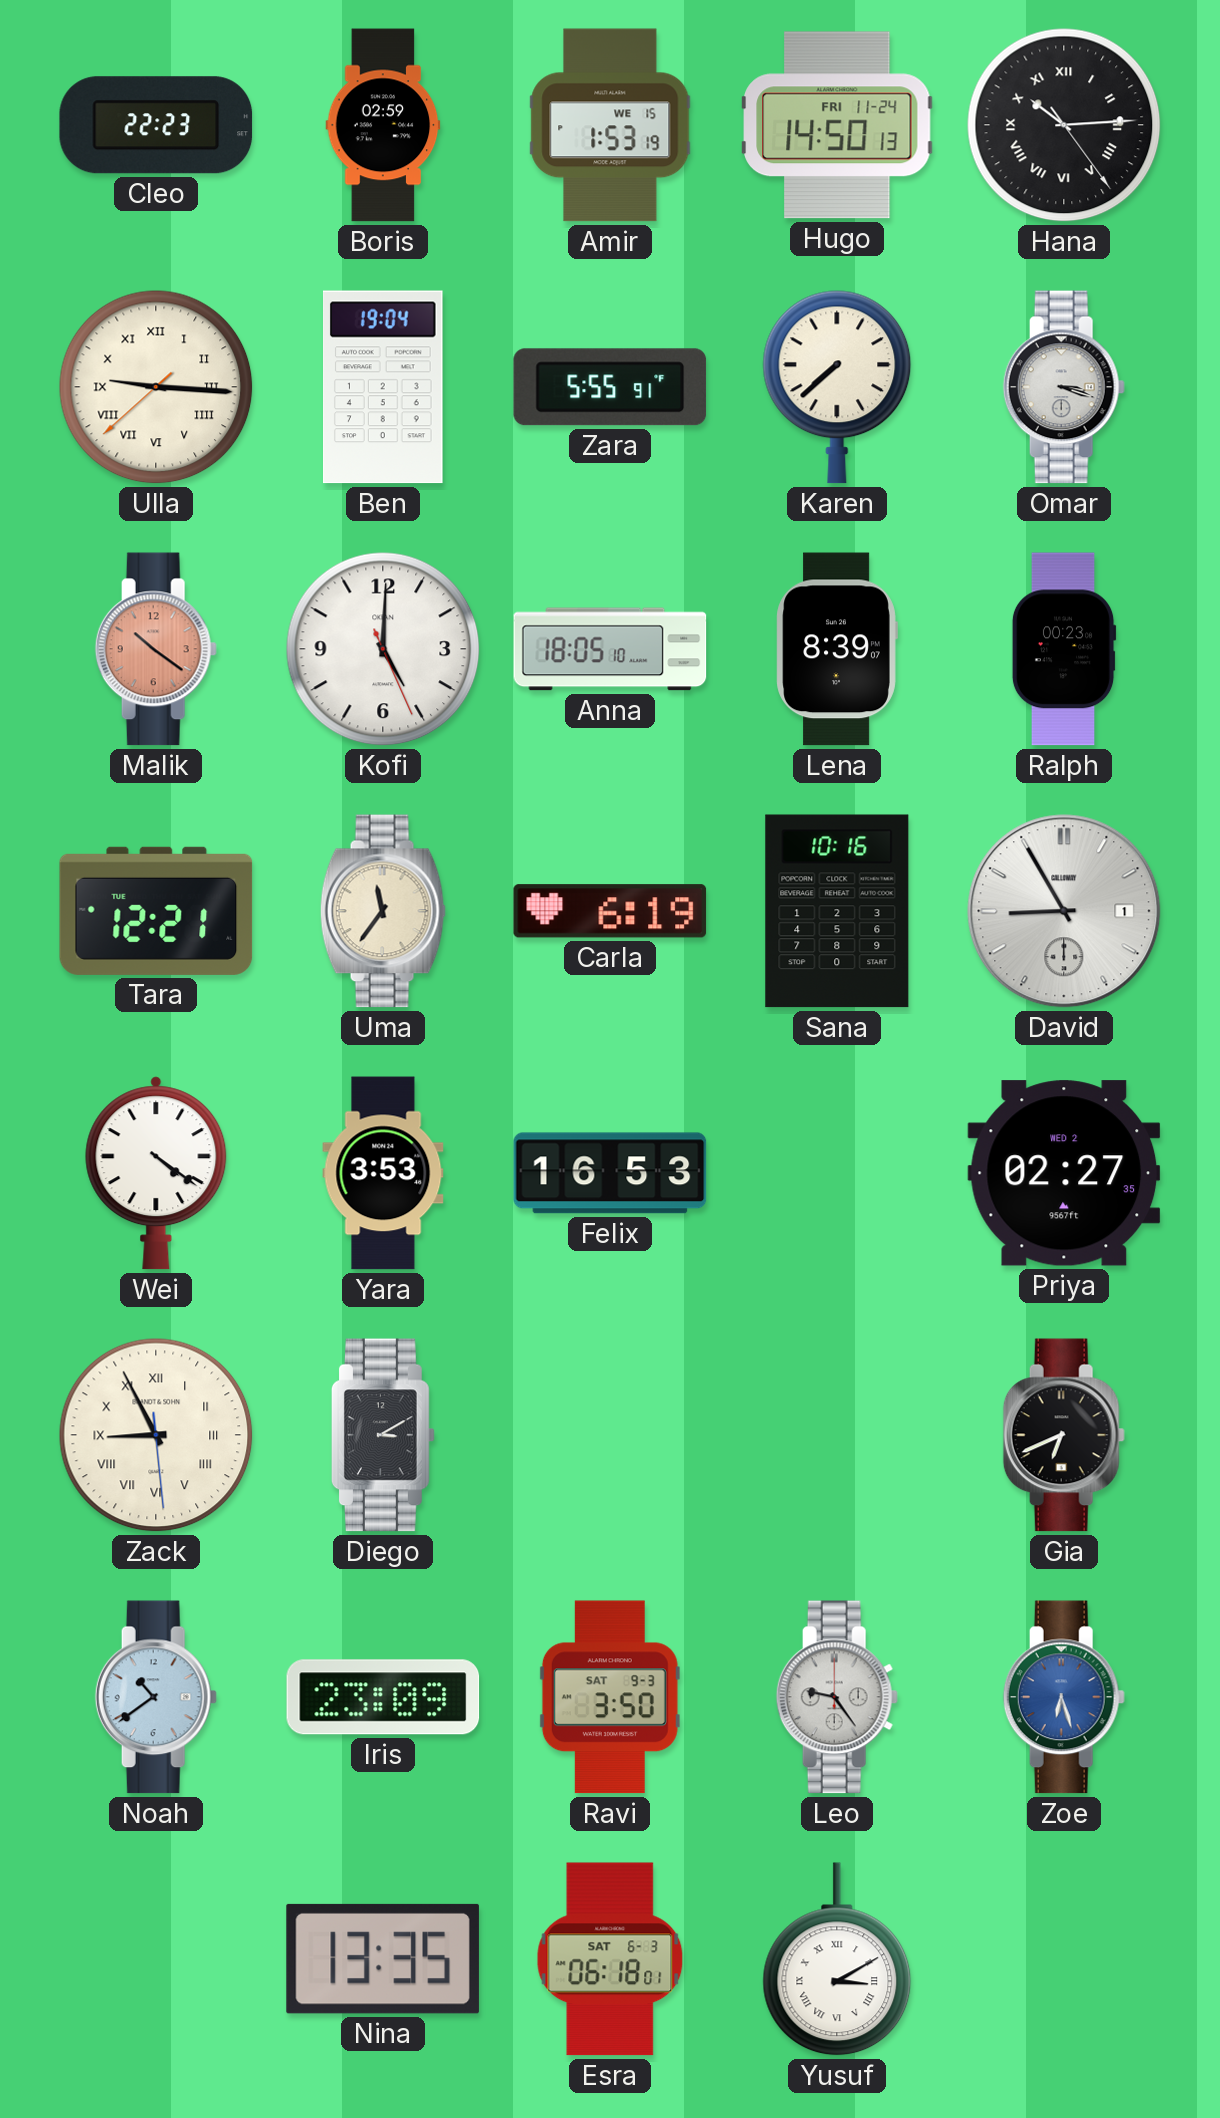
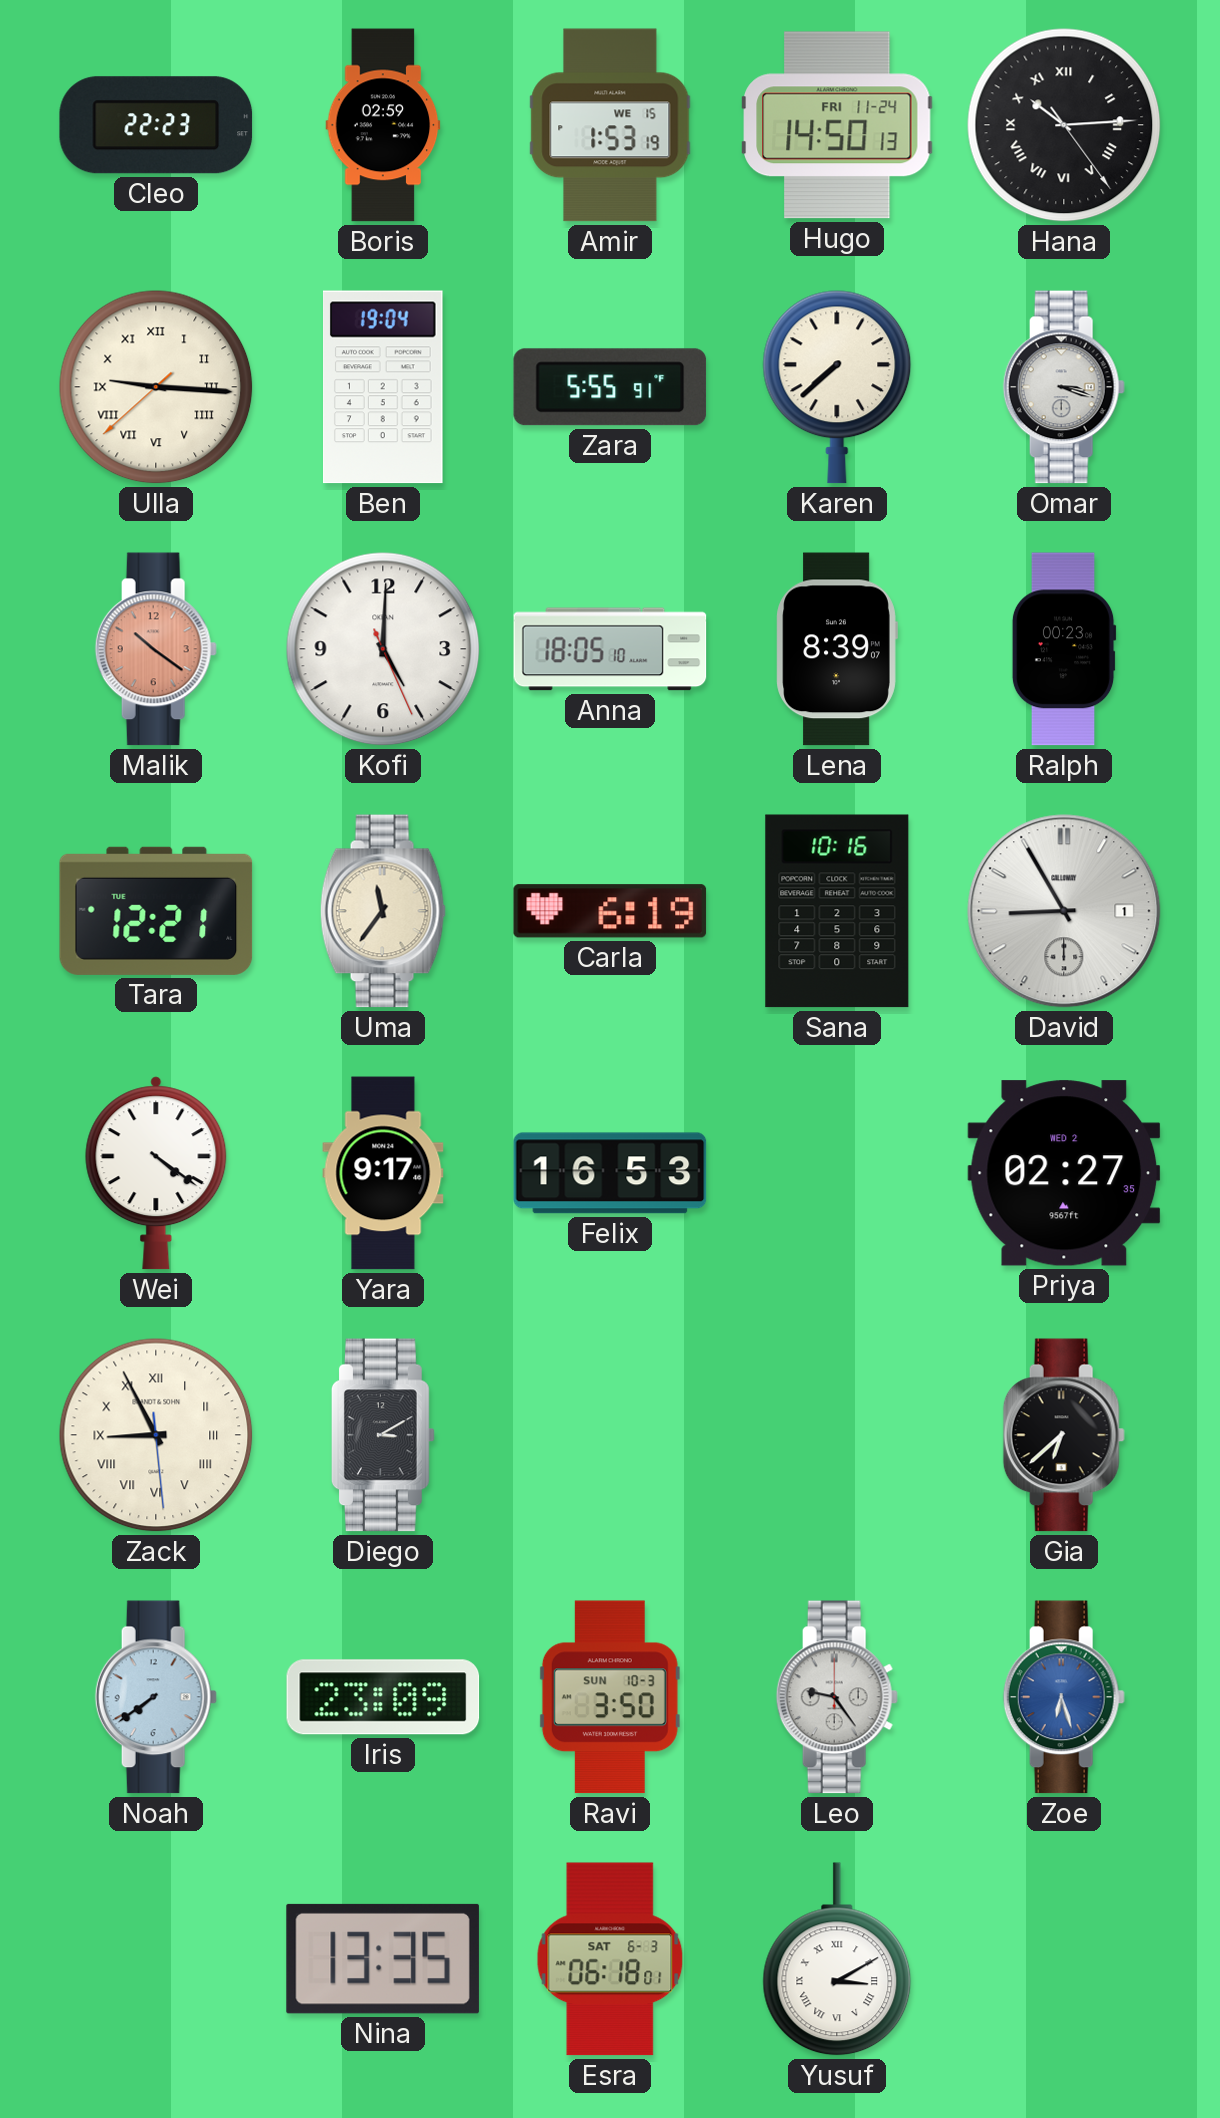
Yara: 3:53 -> 9:17
Gia: 6:41 -> 6:38
Noah: 10:39 -> 7:39
Ravi date: SAT 9-3 -> SUN 10-3
